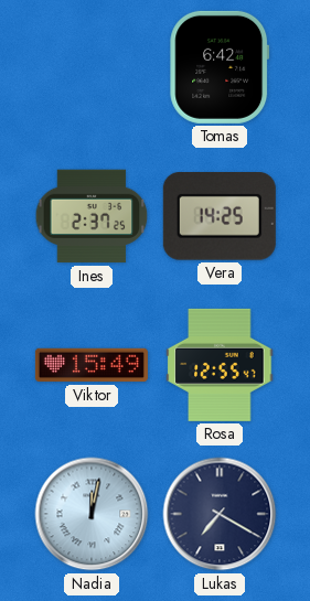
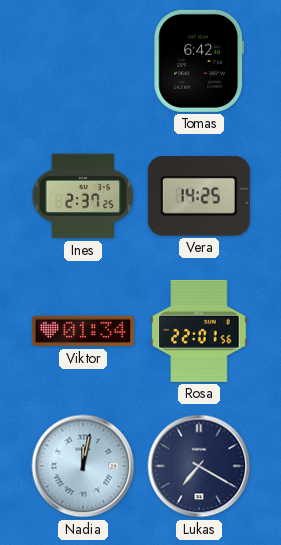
Viktor: 15:49 -> 01:34
Rosa: 12:55 -> 22:01
